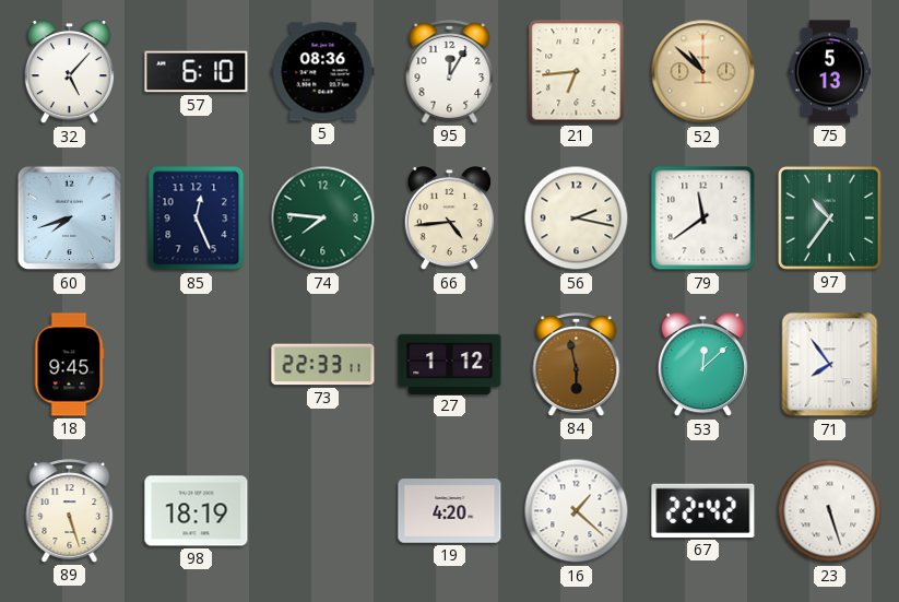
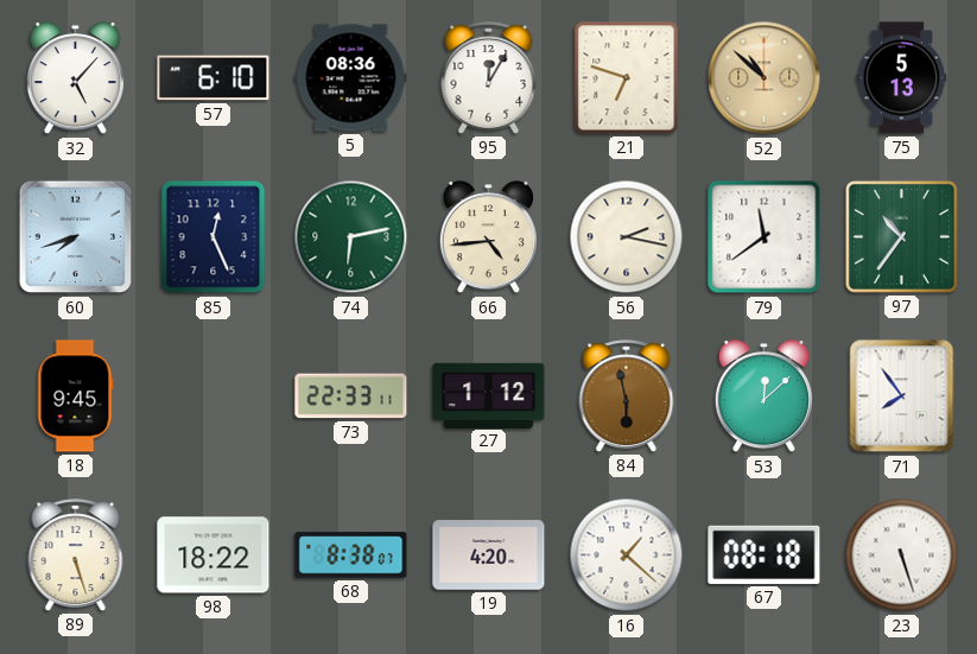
21: 6:44 -> 6:48
74: 7:46 -> 6:13
98: 18:19 -> 18:22
68: none -> 8:38
67: 22:42 -> 08:18
